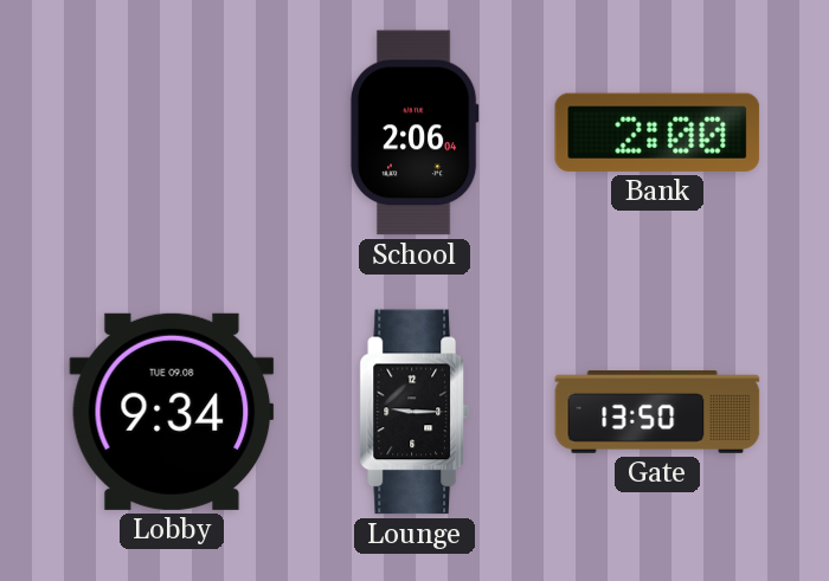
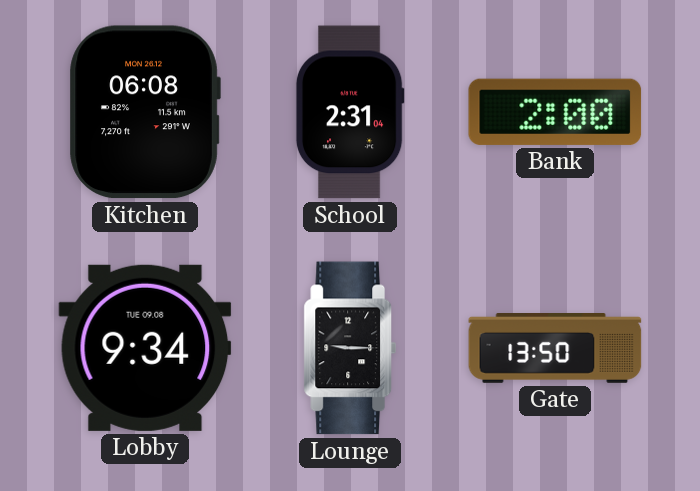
Kitchen: none -> 06:08
School: 2:06 -> 2:31
